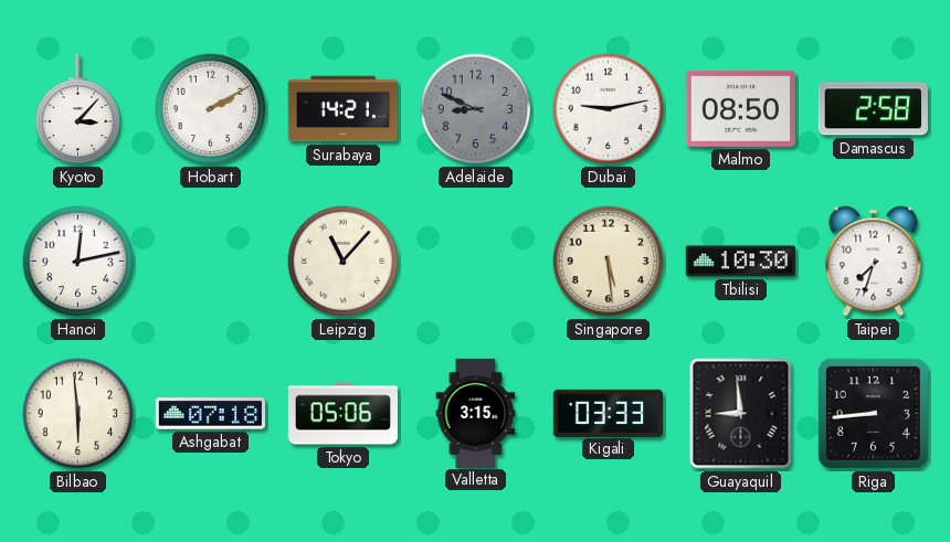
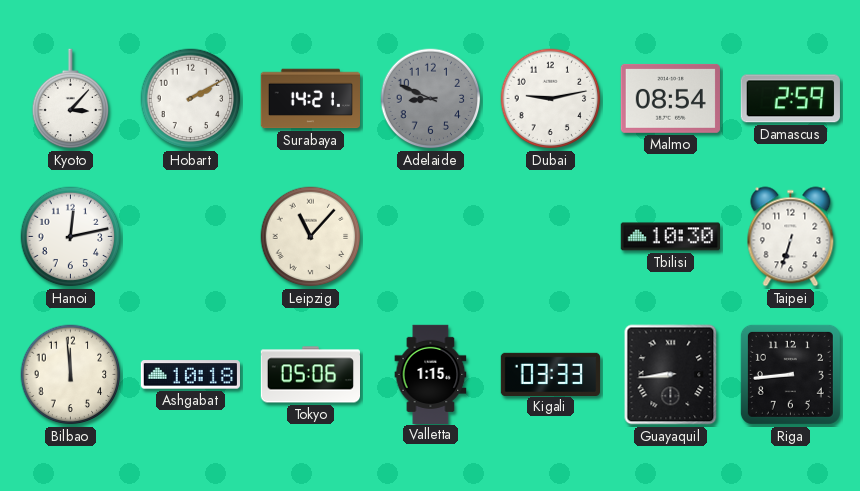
Malmo: 08:50 -> 08:54
Damascus: 2:58 -> 2:59
Singapore: 5:29 -> none
Taipei: 7:33 -> 6:33
Bilbao: 5:59 -> 11:59
Ashgabat: 07:18 -> 10:18
Valletta: 3:15 -> 1:15
Guayaquil: 8:59 -> 8:44
